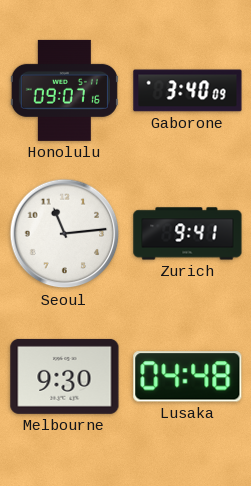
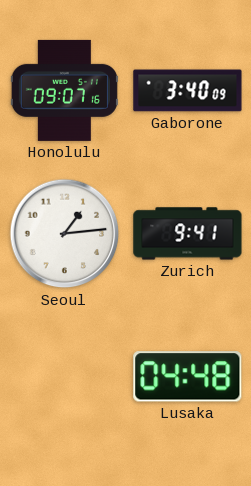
Seoul: 11:14 -> 1:14
Melbourne: 9:30 -> none
